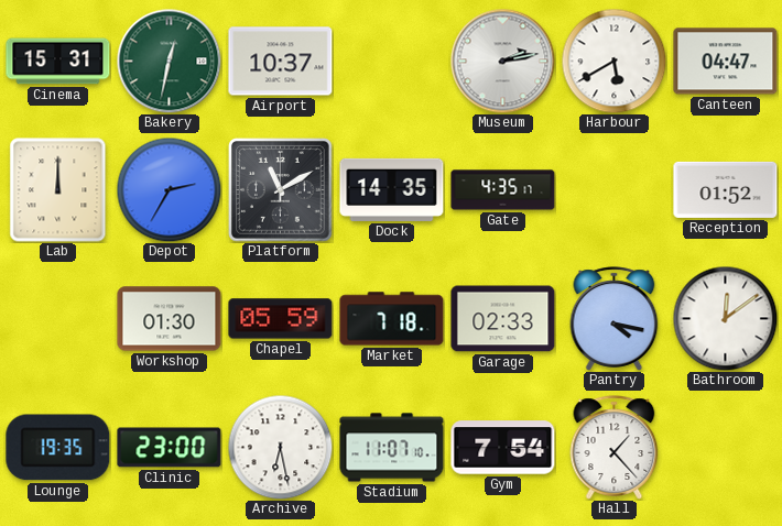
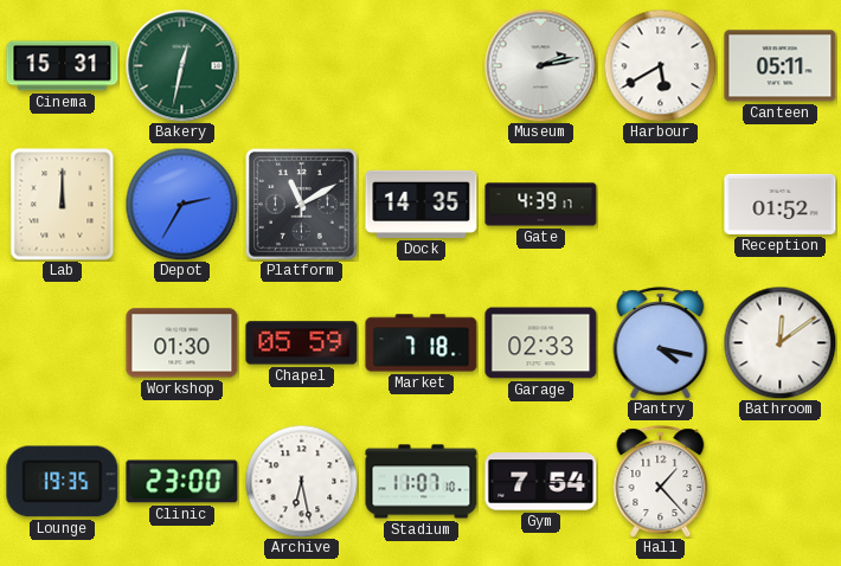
Airport: 10:37 -> none
Canteen: 04:47 -> 05:11
Gate: 4:35 -> 4:39
